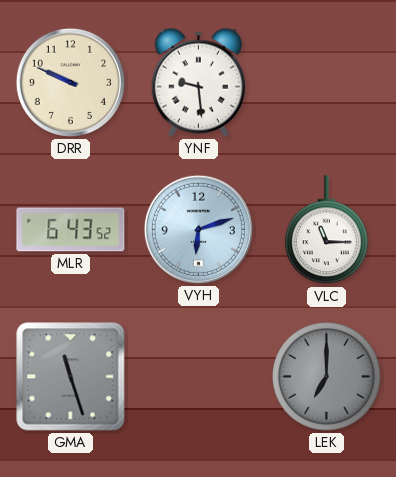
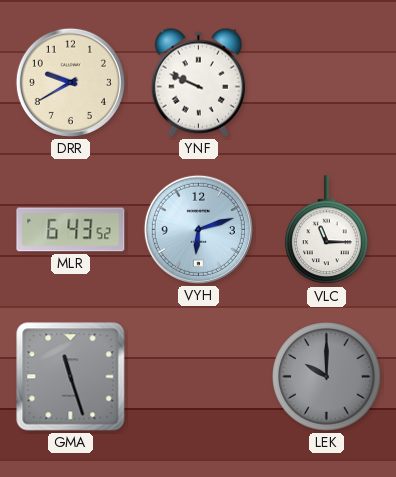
DRR: 9:49 -> 9:40
YNF: 9:29 -> 9:49
LEK: 7:00 -> 10:00
